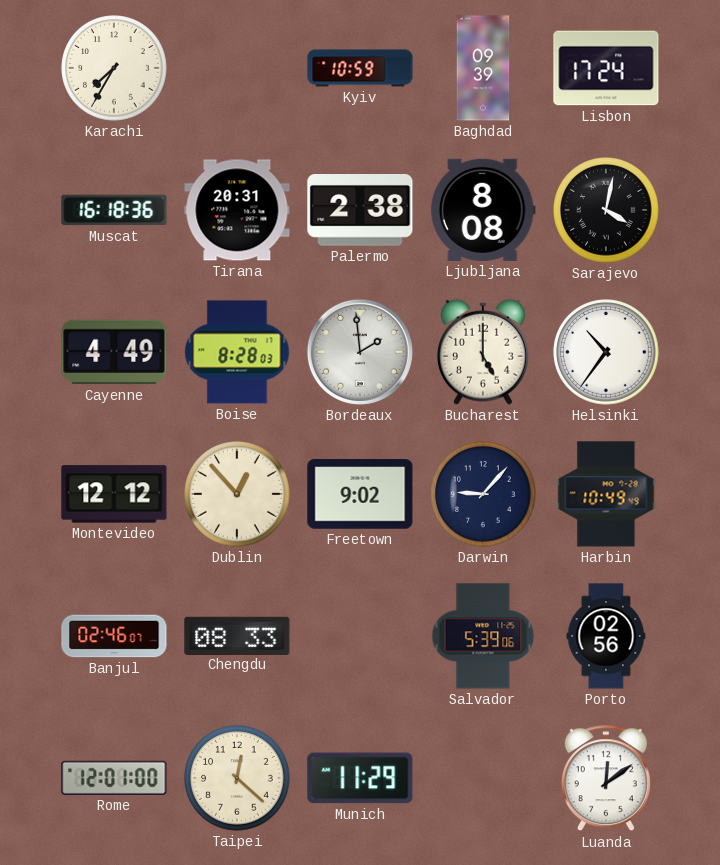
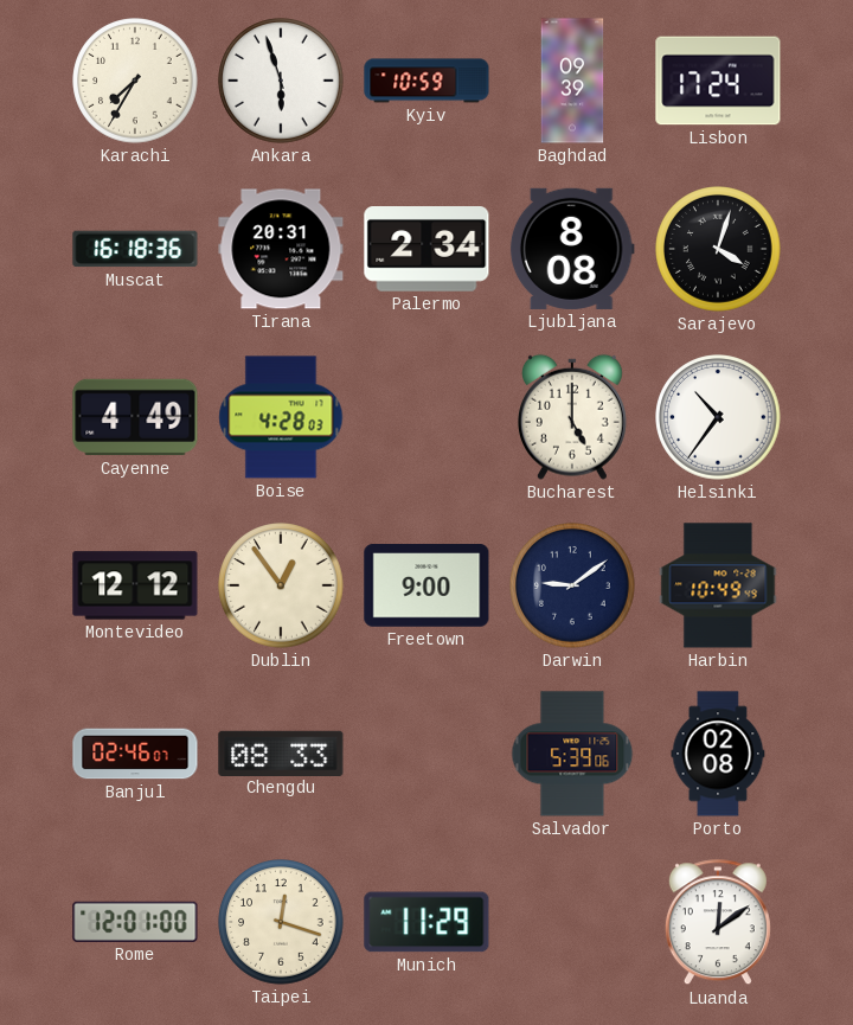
Ankara: none -> 5:57
Palermo: 2:38 -> 2:34
Sarajevo: 4:02 -> 4:03
Boise: 8:28 -> 4:28
Bordeaux: 1:59 -> none
Dublin: 12:53 -> 12:54
Freetown: 9:02 -> 9:00
Darwin: 9:07 -> 9:09
Porto: 02:56 -> 02:08
Taipei: 12:22 -> 12:18
